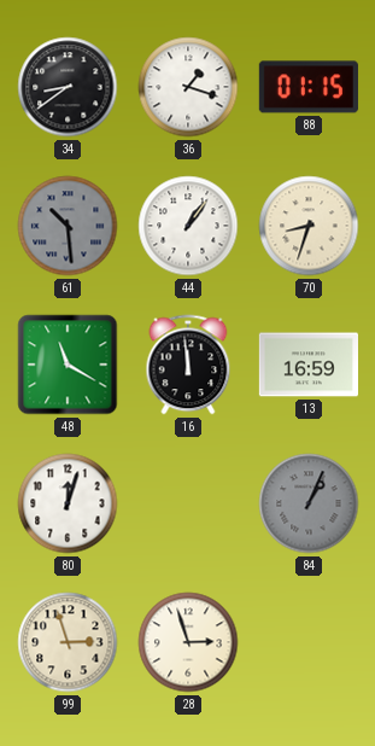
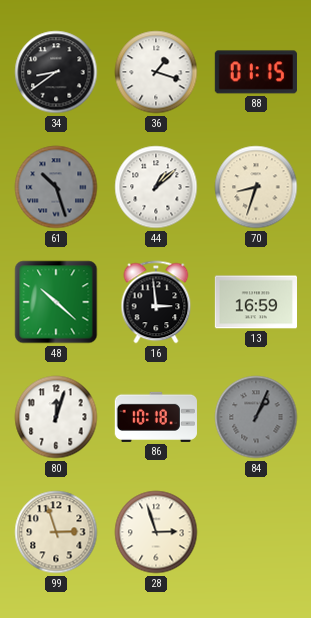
61: 10:29 -> 10:27
44: 1:06 -> 1:08
48: 11:20 -> 10:22
16: 11:59 -> 2:59
86: none -> 10:18
